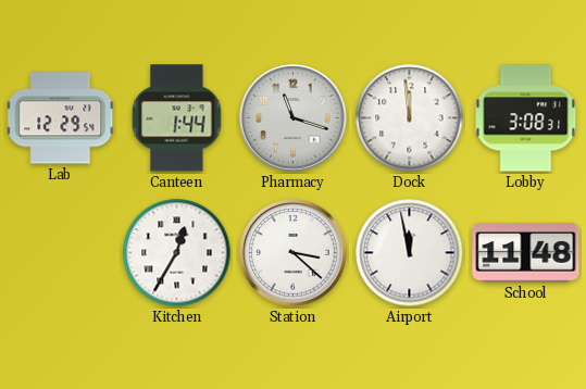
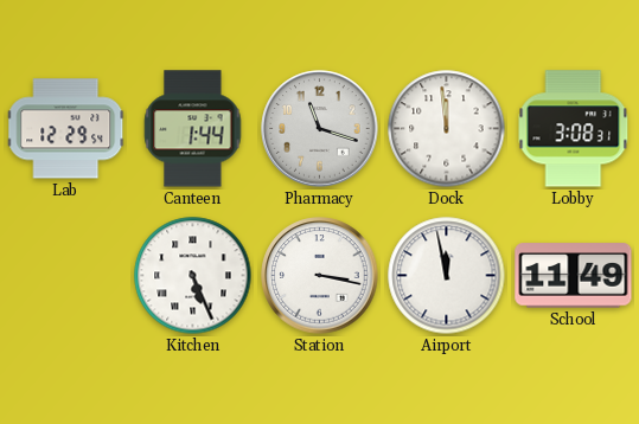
Kitchen: 12:35 -> 5:26
Station: 3:22 -> 3:17
School: 11:48 -> 11:49
